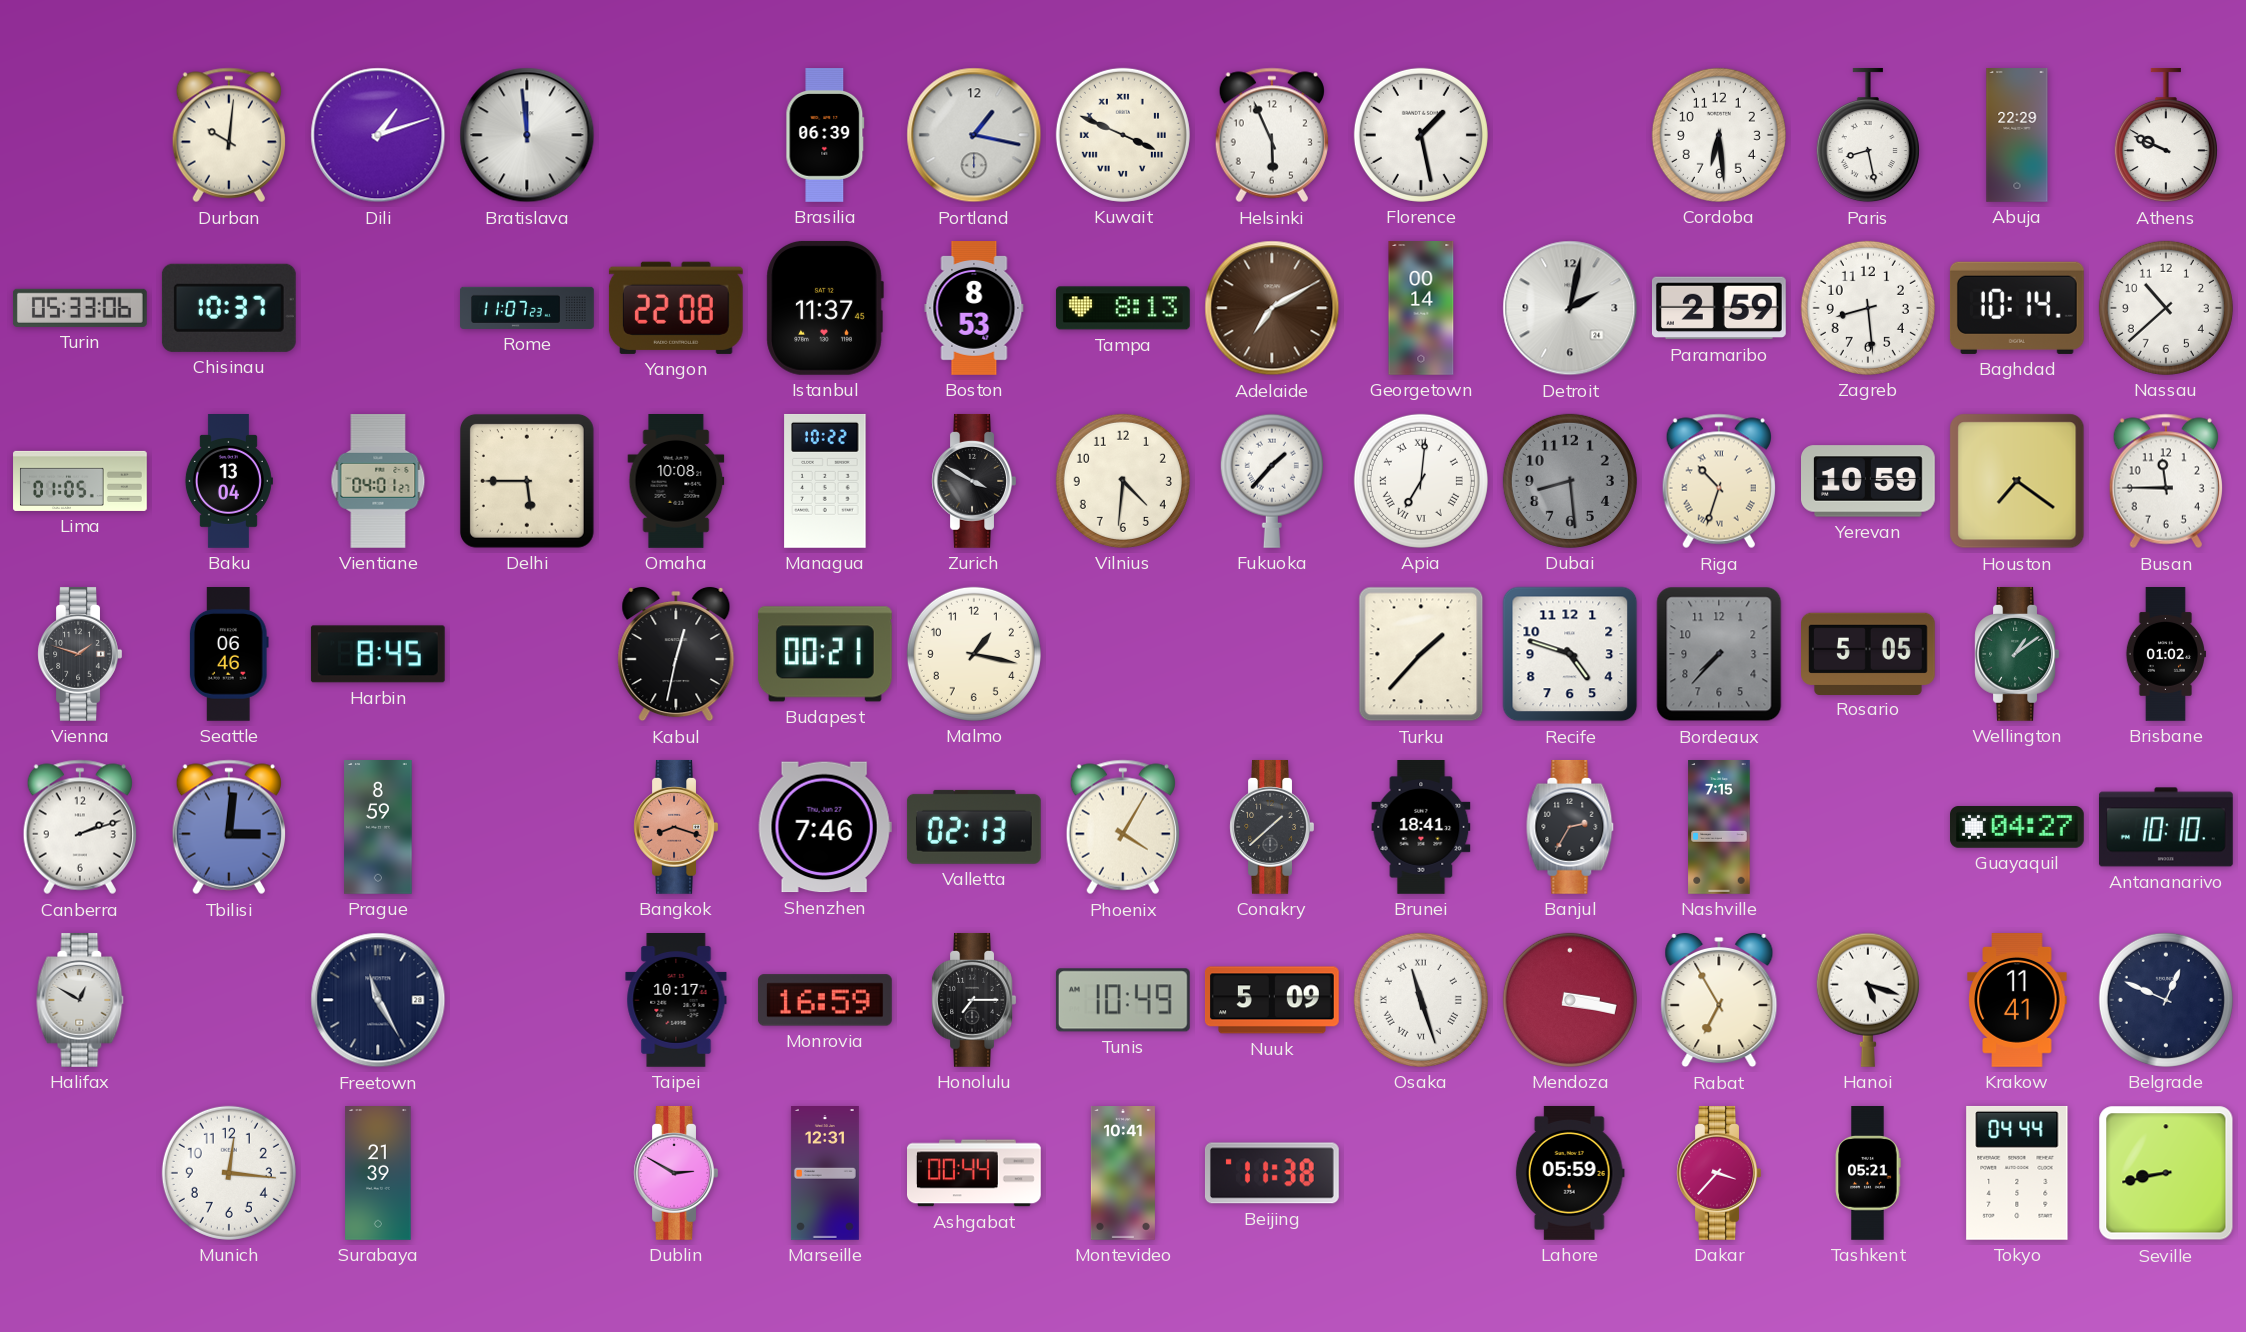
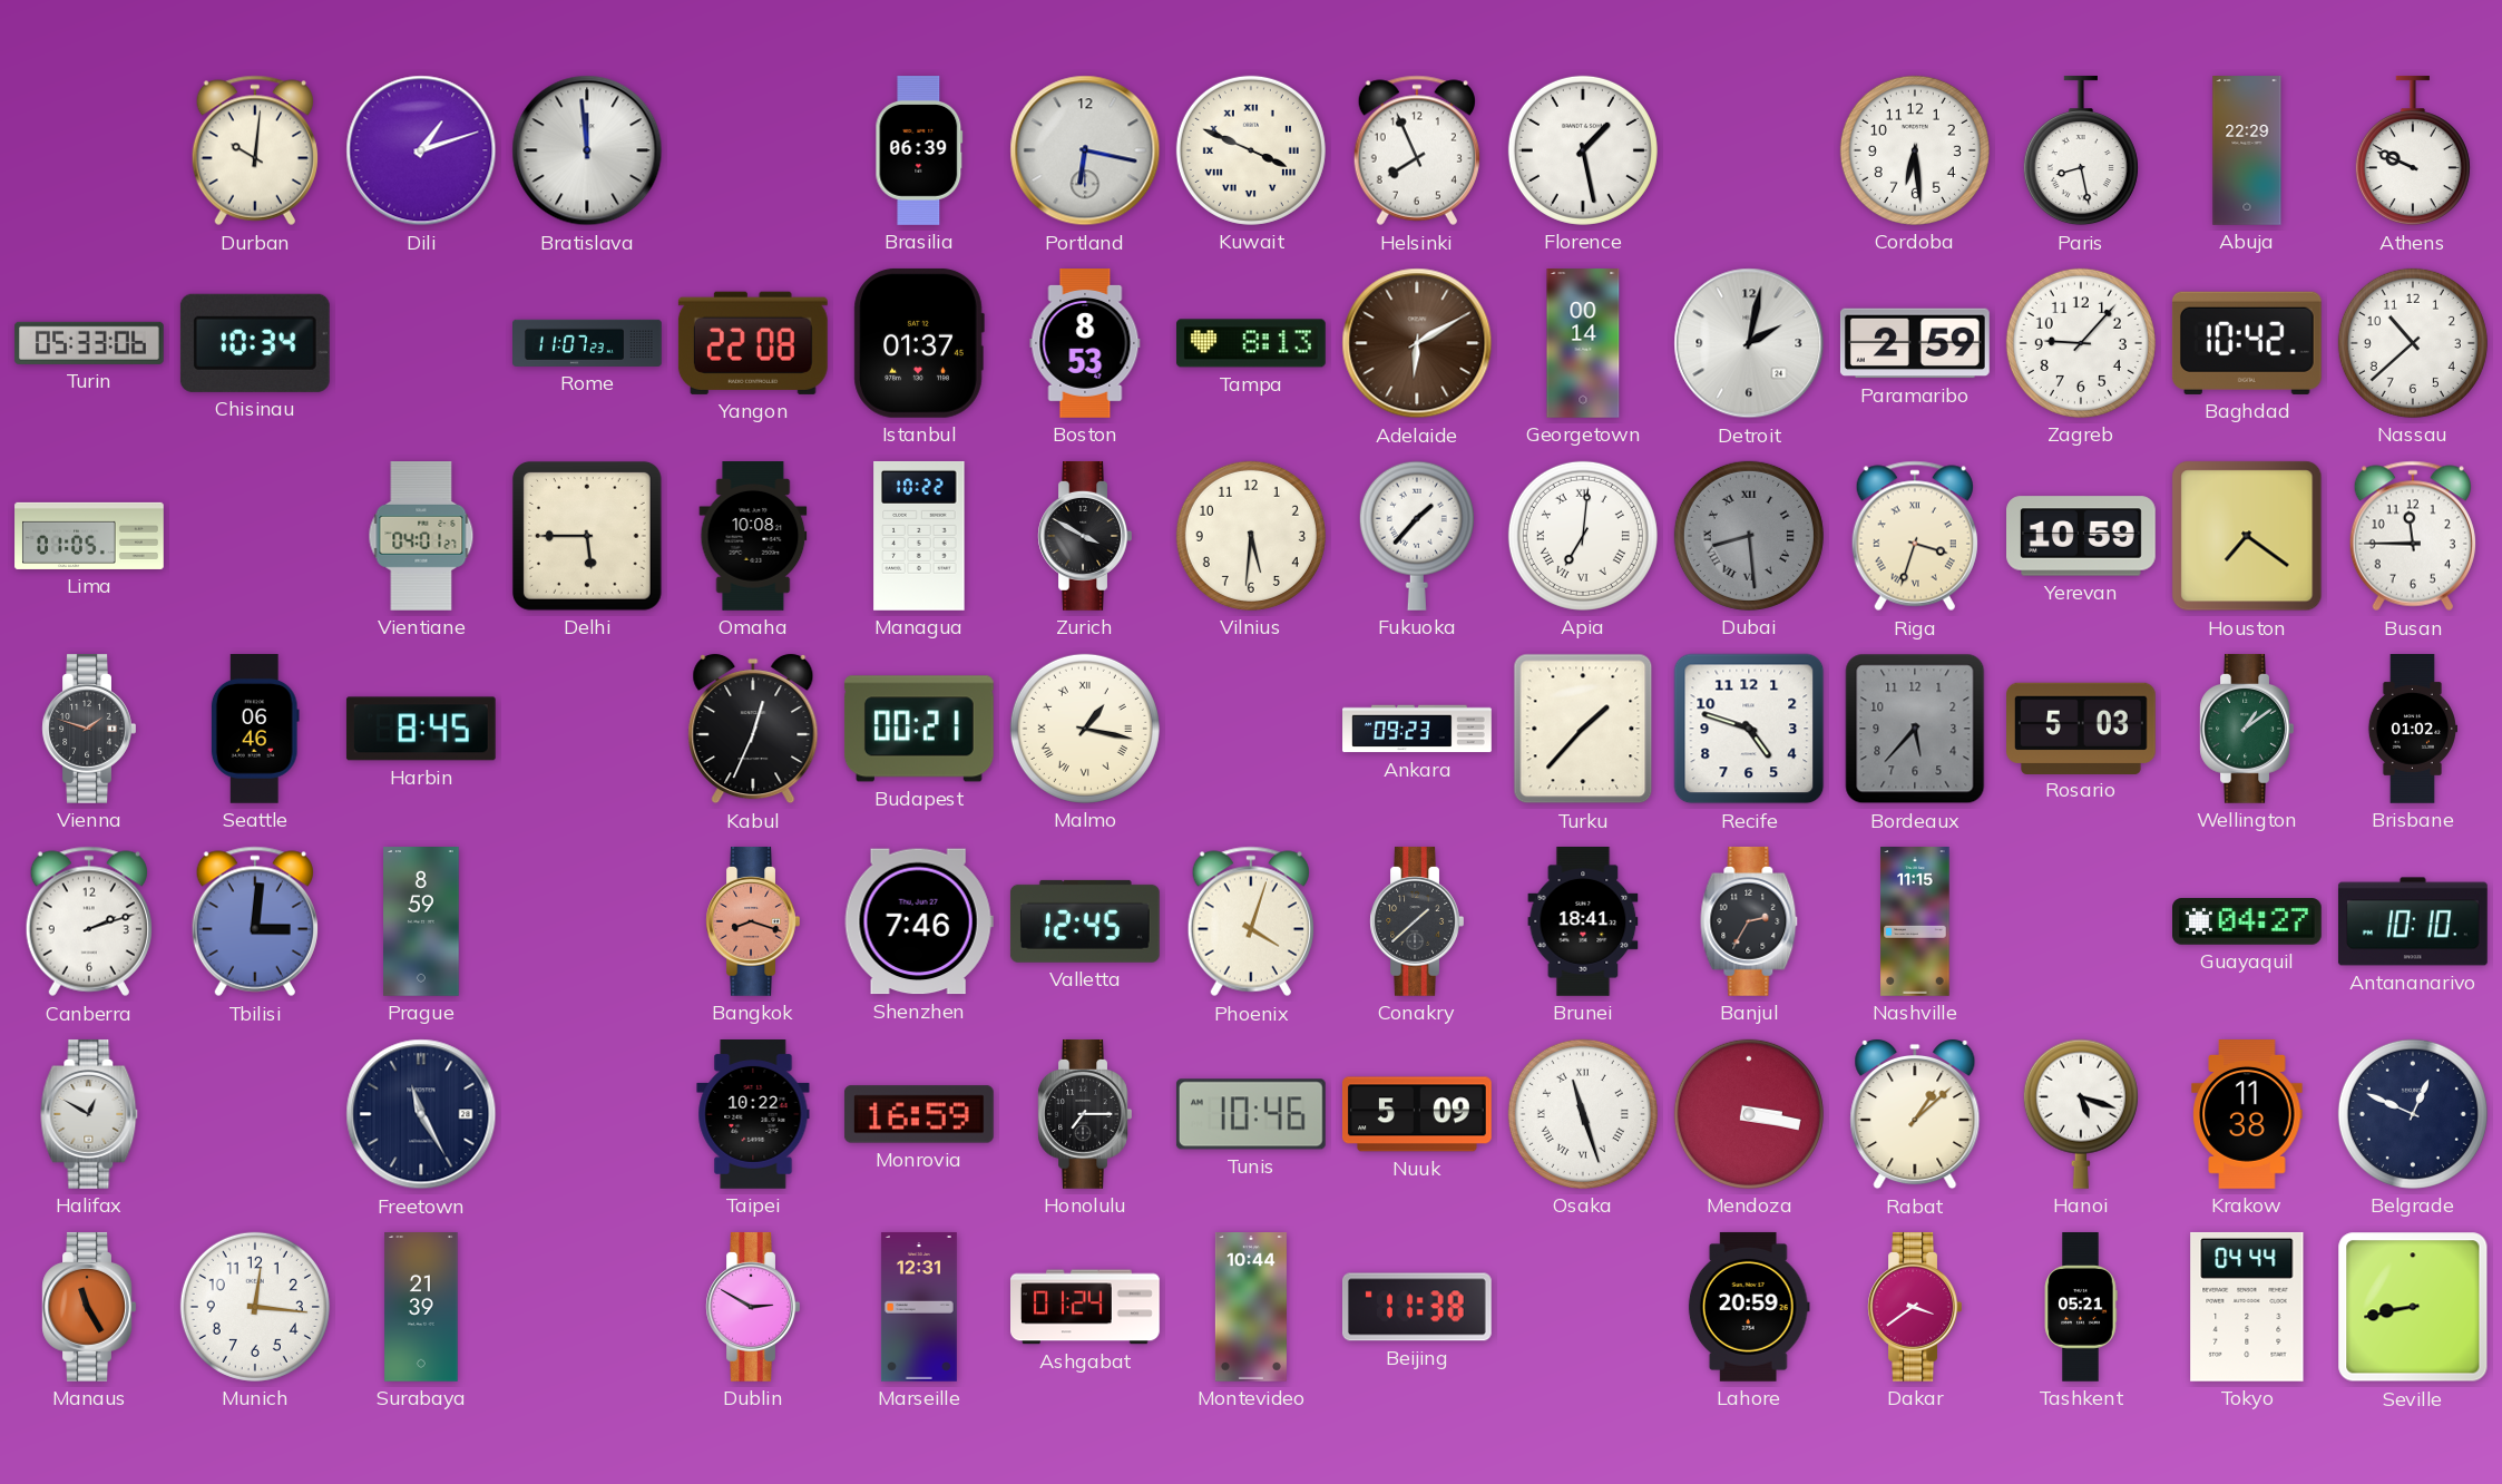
Portland: 1:17 -> 6:17
Helsinki: 5:56 -> 7:56
Chisinau: 10:37 -> 10:34
Istanbul: 11:37 -> 01:37
Adelaide: 7:10 -> 6:10
Zagreb: 8:29 -> 9:07
Baghdad: 10:14 -> 10:42
Baku: 13:04 -> none
Vilnius: 4:31 -> 5:31
Dubai numerals: Arabic -> Roman
Riga: 10:33 -> 3:33
Kabul: 12:32 -> 12:34
Malmo numerals: Arabic -> Roman
Ankara: none -> 09:23
Bordeaux: 7:37 -> 5:37
Rosario: 5:05 -> 5:03
Valletta: 02:13 -> 12:45
Phoenix: 4:05 -> 4:03
Nashville: 7:15 -> 11:15
Taipei: 10:17 -> 10:22
Tunis: 10:49 -> 10:46
Rabat: 6:55 -> 1:08
Krakow: 11:41 -> 11:38
Manaus: none -> 11:25
Ashgabat: 00:44 -> 01:24
Montevideo: 10:41 -> 10:44
Lahore: 05:59 -> 20:59
Dakar: 3:37 -> 3:39
